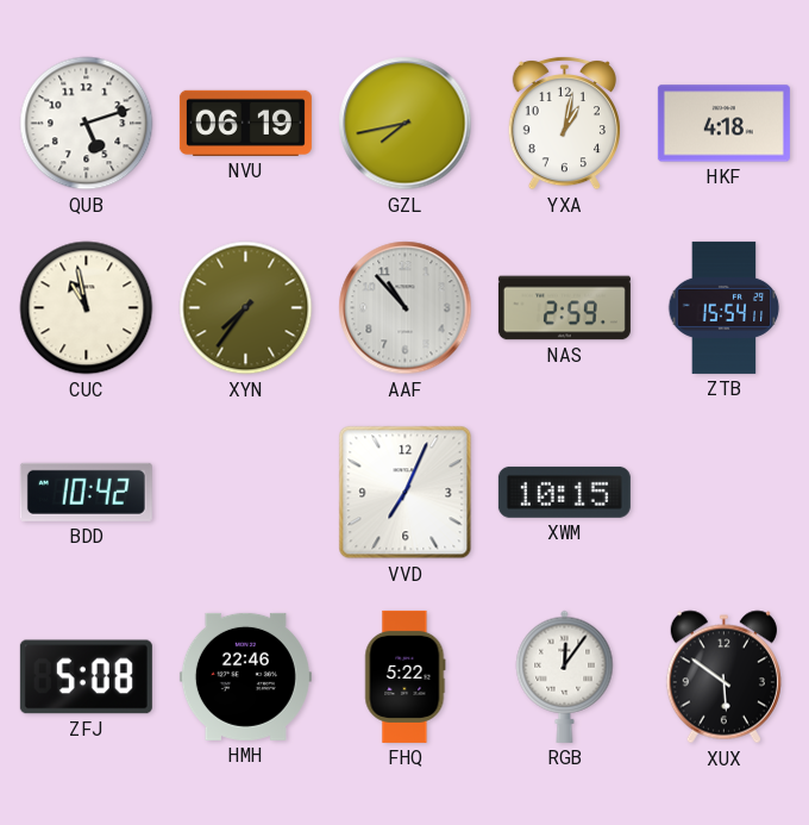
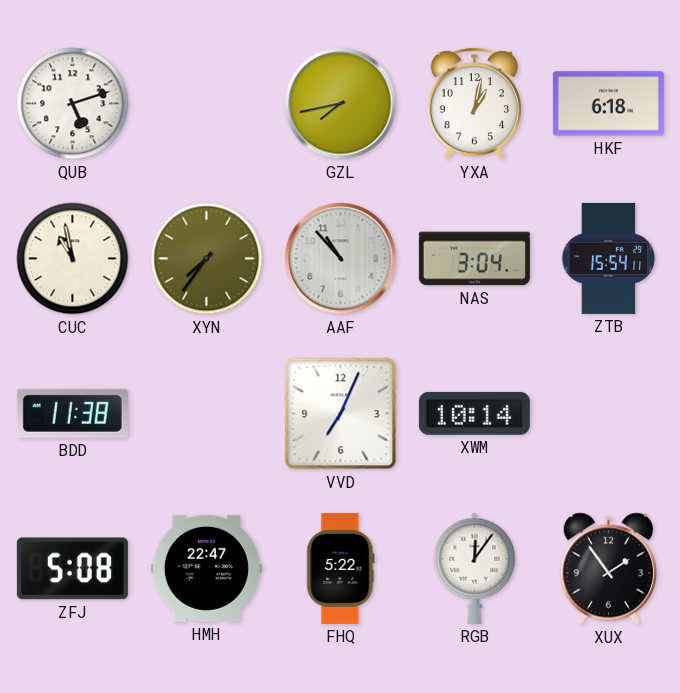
NVU: 06:19 -> none
HKF: 4:18 -> 6:18
NAS: 2:59 -> 3:04
BDD: 10:42 -> 11:38
XWM: 10:15 -> 10:14
HMH: 22:46 -> 22:47
XUX: 5:51 -> 1:54
